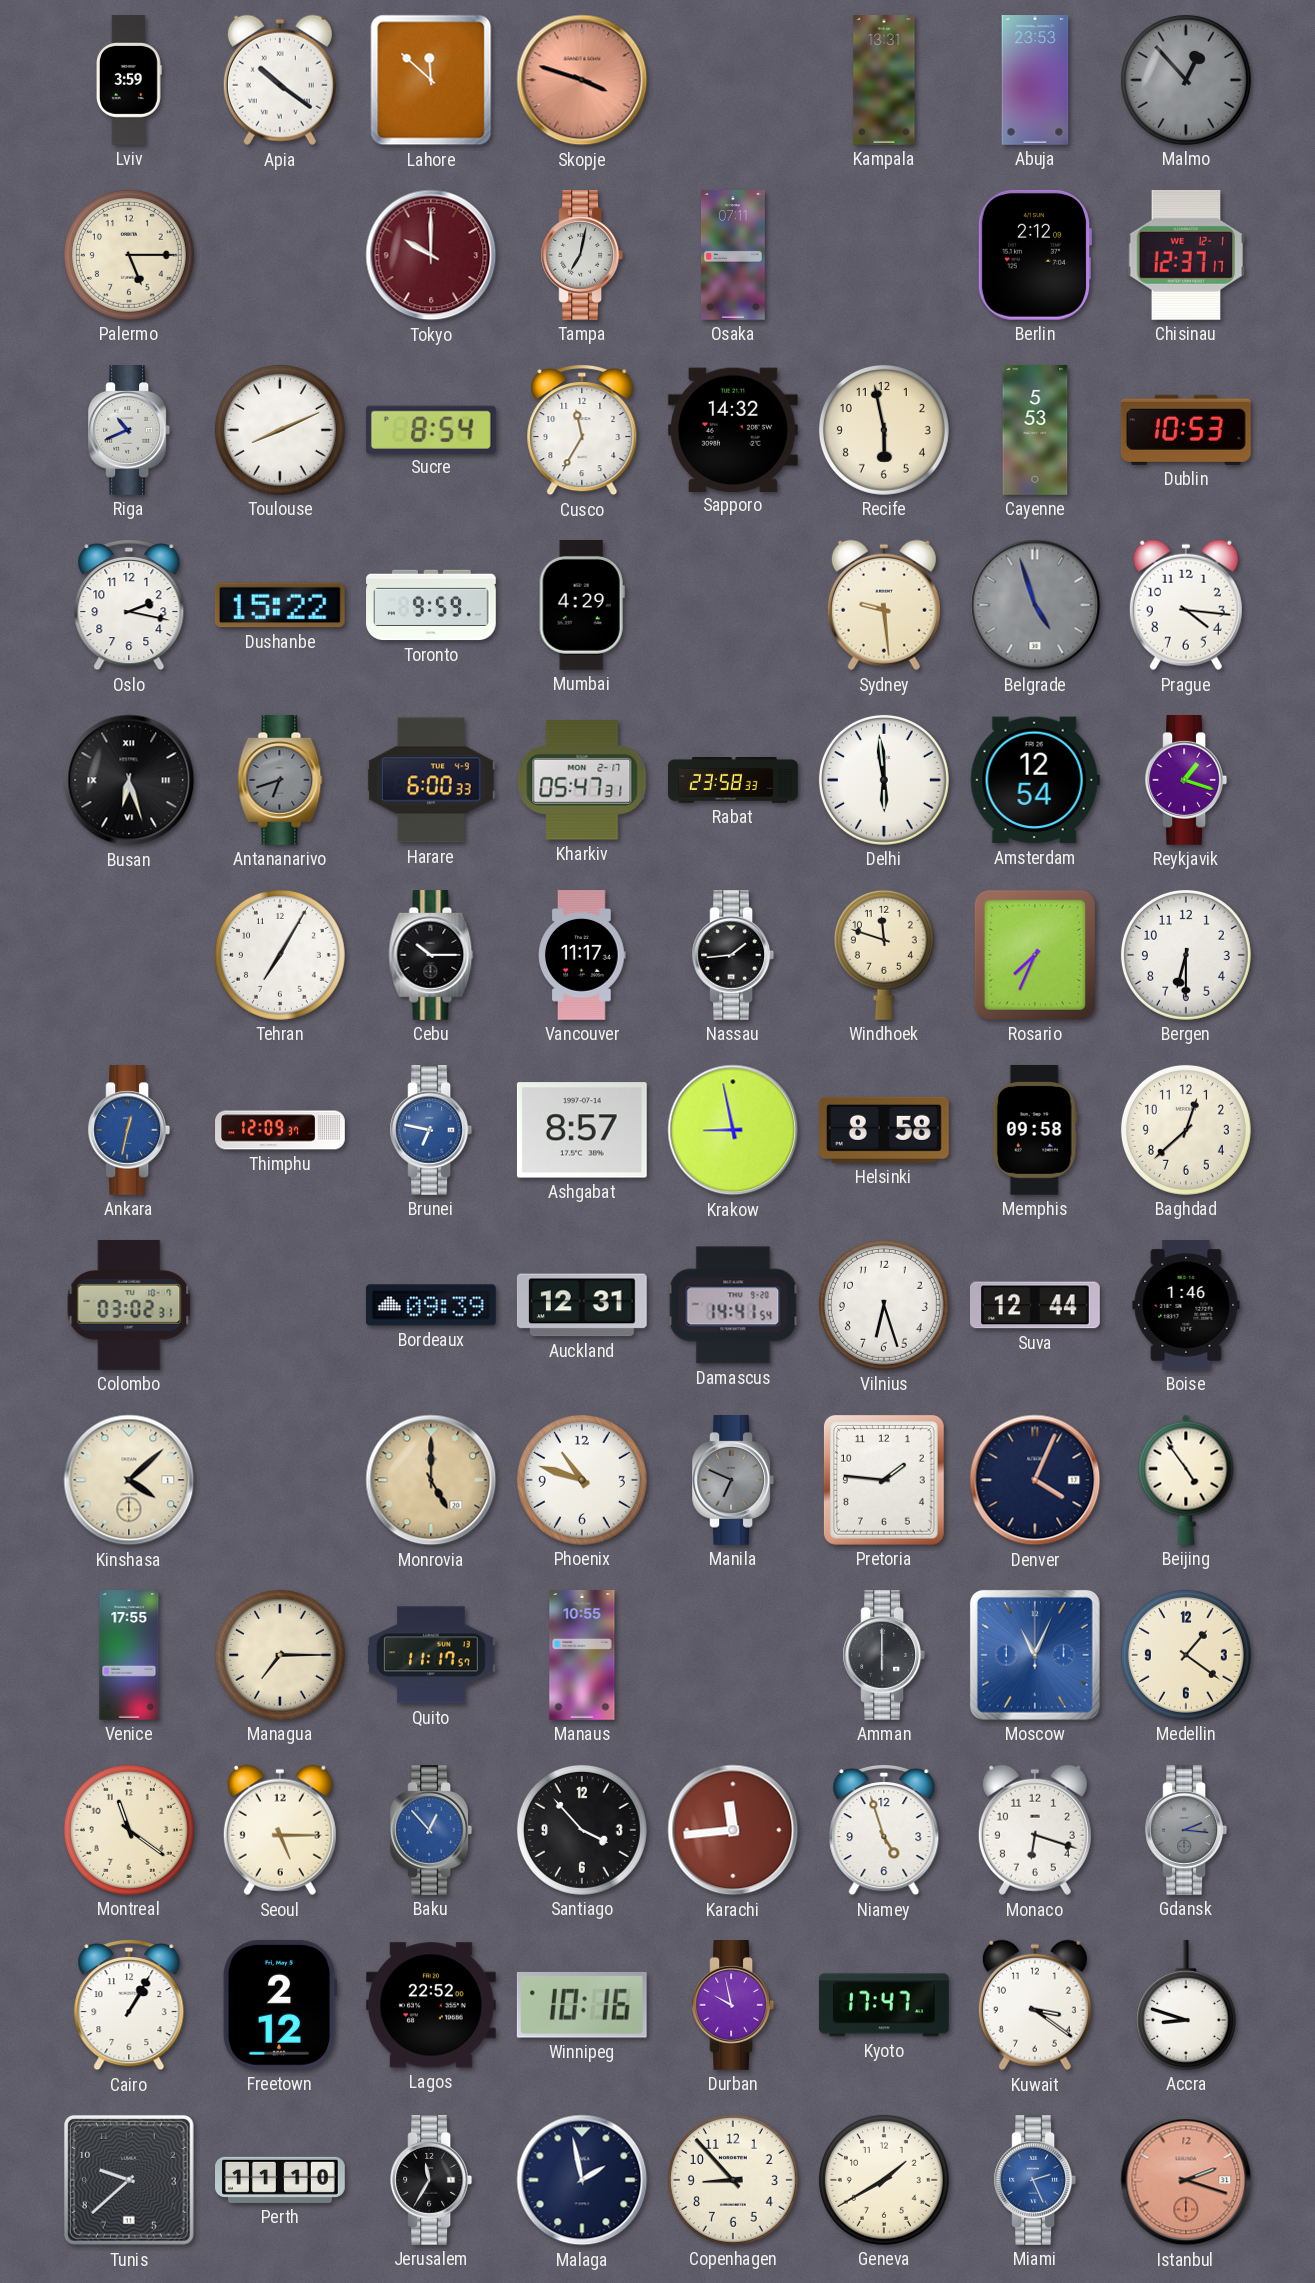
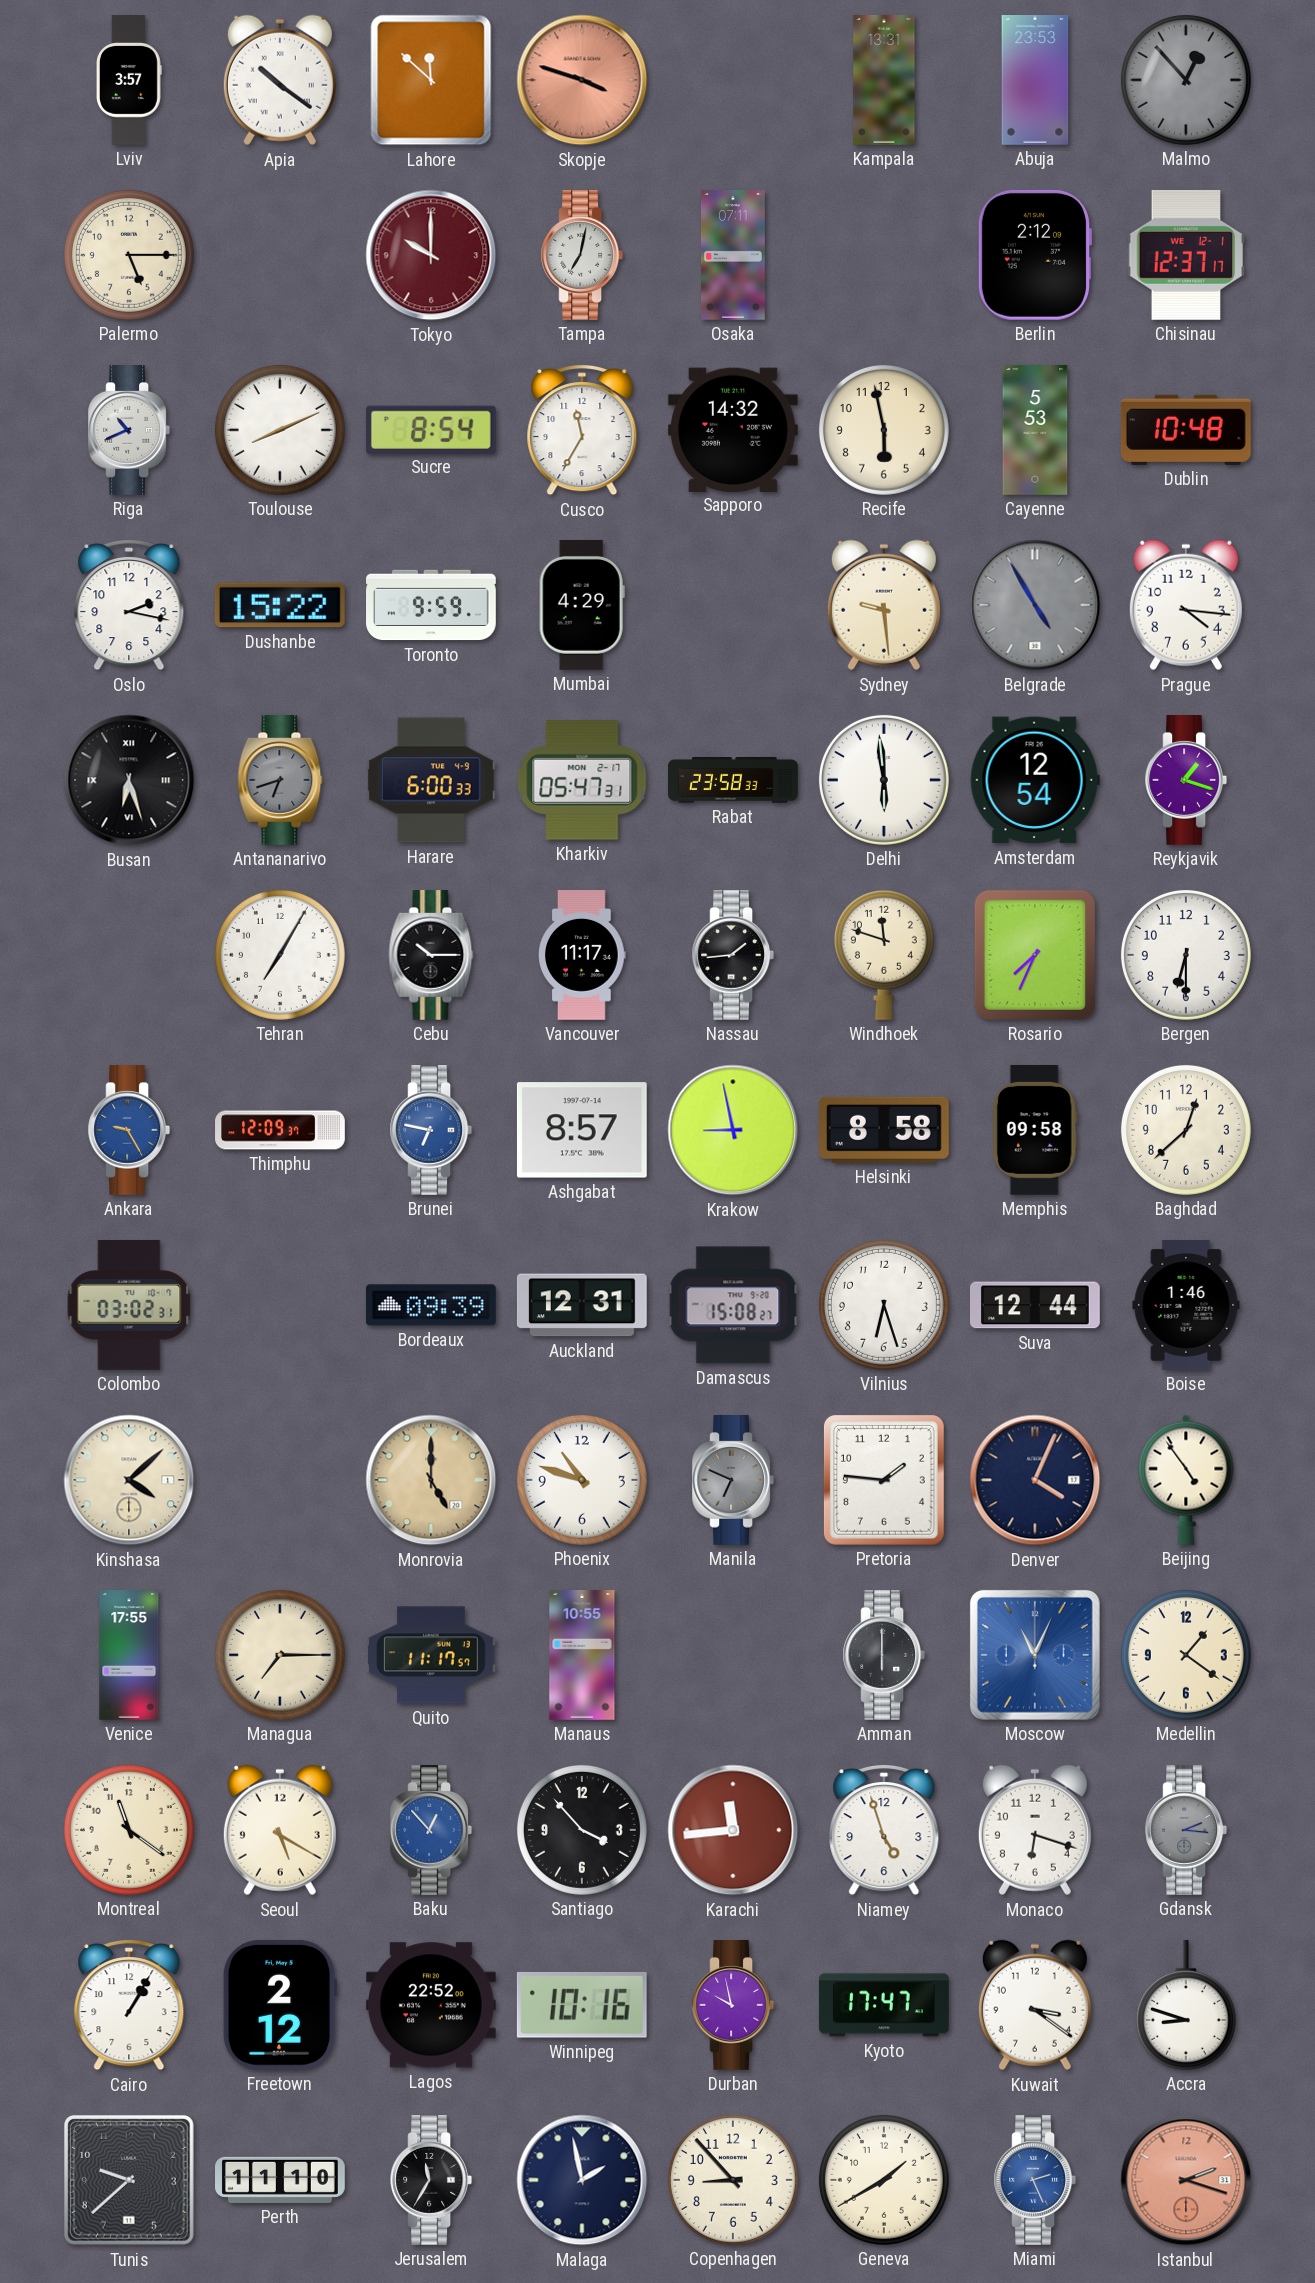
Lviv: 3:59 -> 3:57
Dublin: 10:53 -> 10:48
Belgrade: 4:57 -> 4:55
Ankara: 12:32 -> 9:25
Damascus: 14:41 -> 15:08
Seoul: 5:15 -> 5:20
